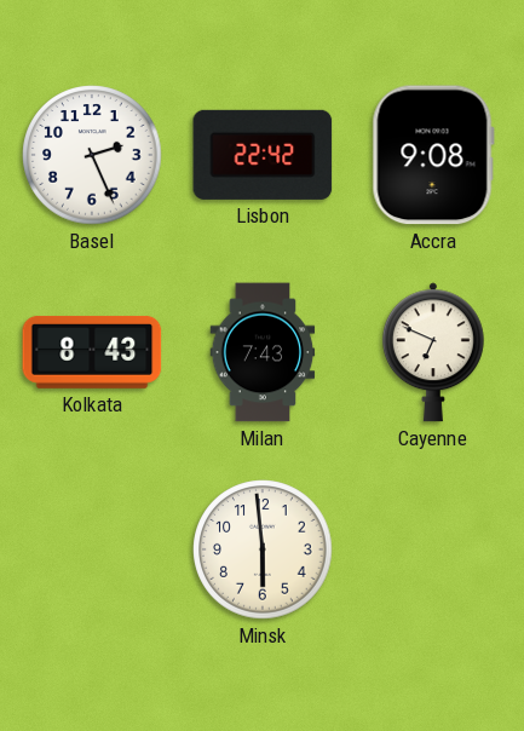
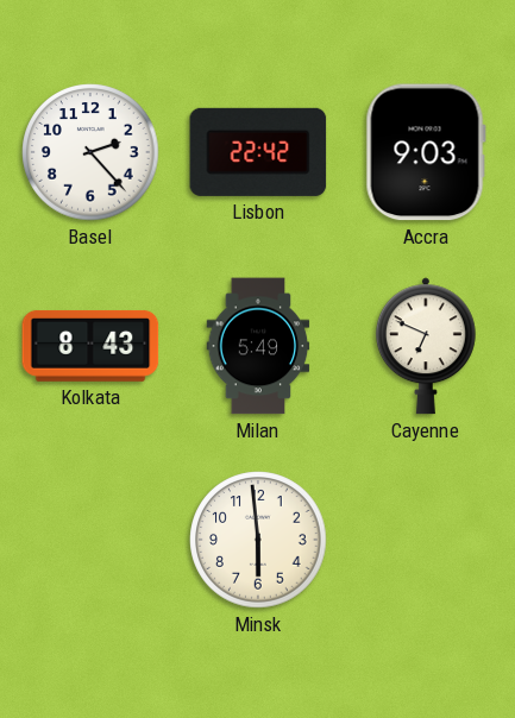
Basel: 2:26 -> 2:23
Accra: 9:08 -> 9:03
Milan: 7:43 -> 5:49
